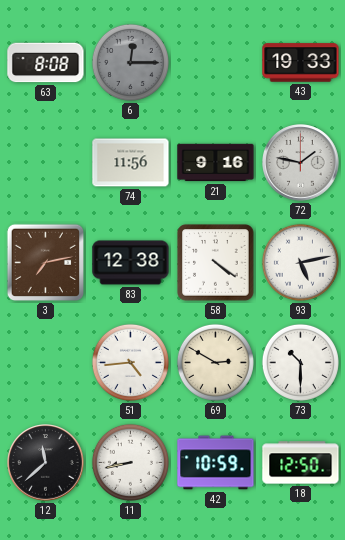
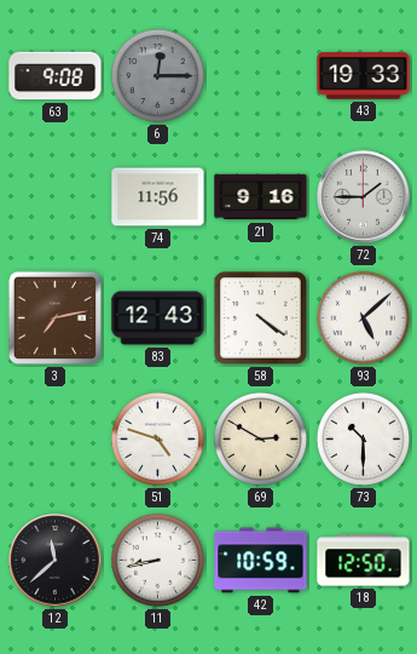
63: 8:08 -> 9:08
72: 1:47 -> 1:45
83: 12:38 -> 12:43
93: 5:13 -> 5:08
51: 4:44 -> 4:48
